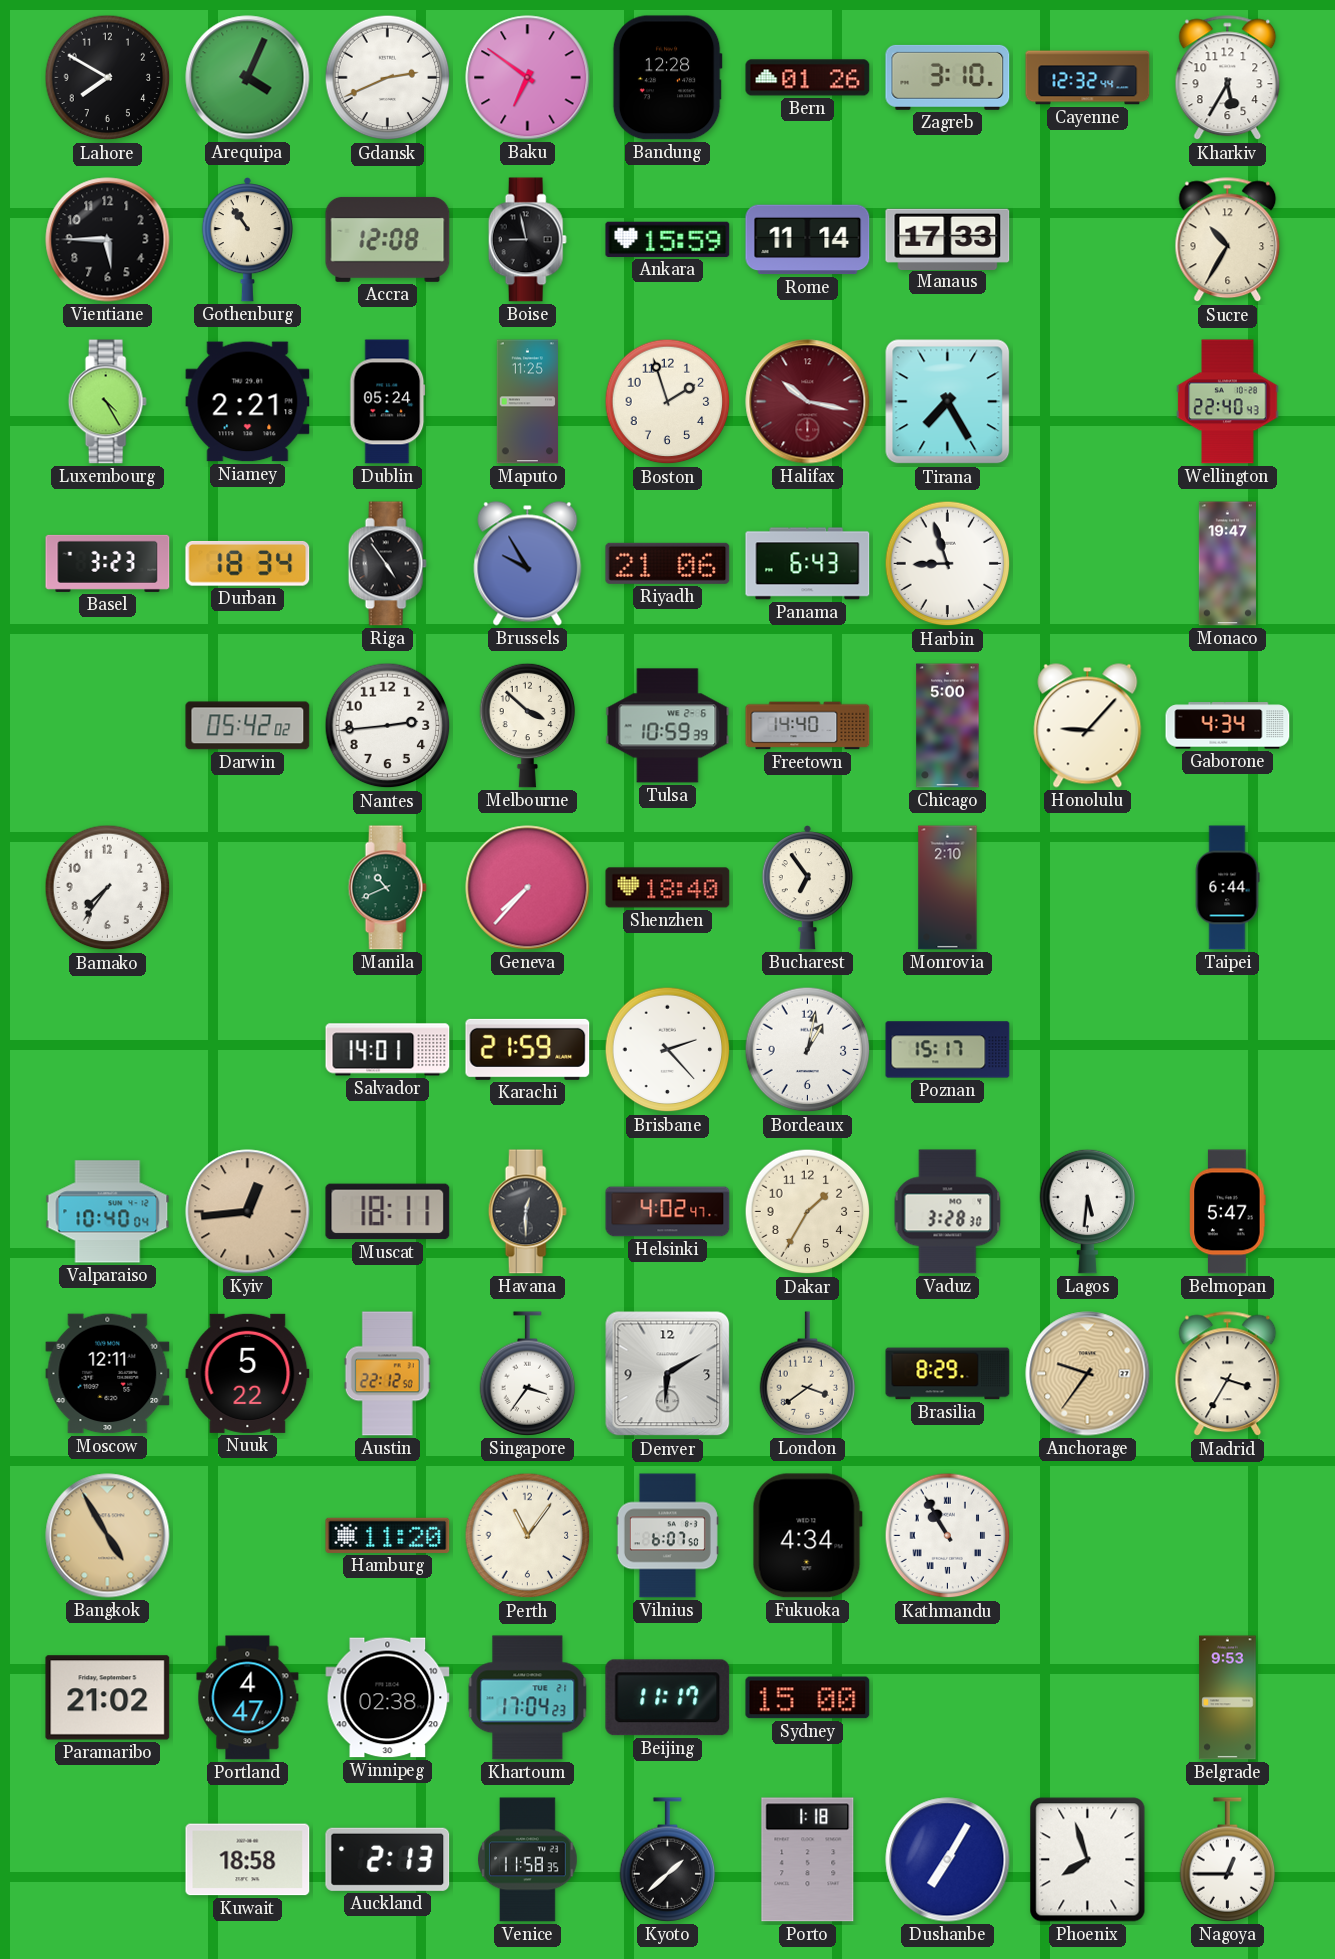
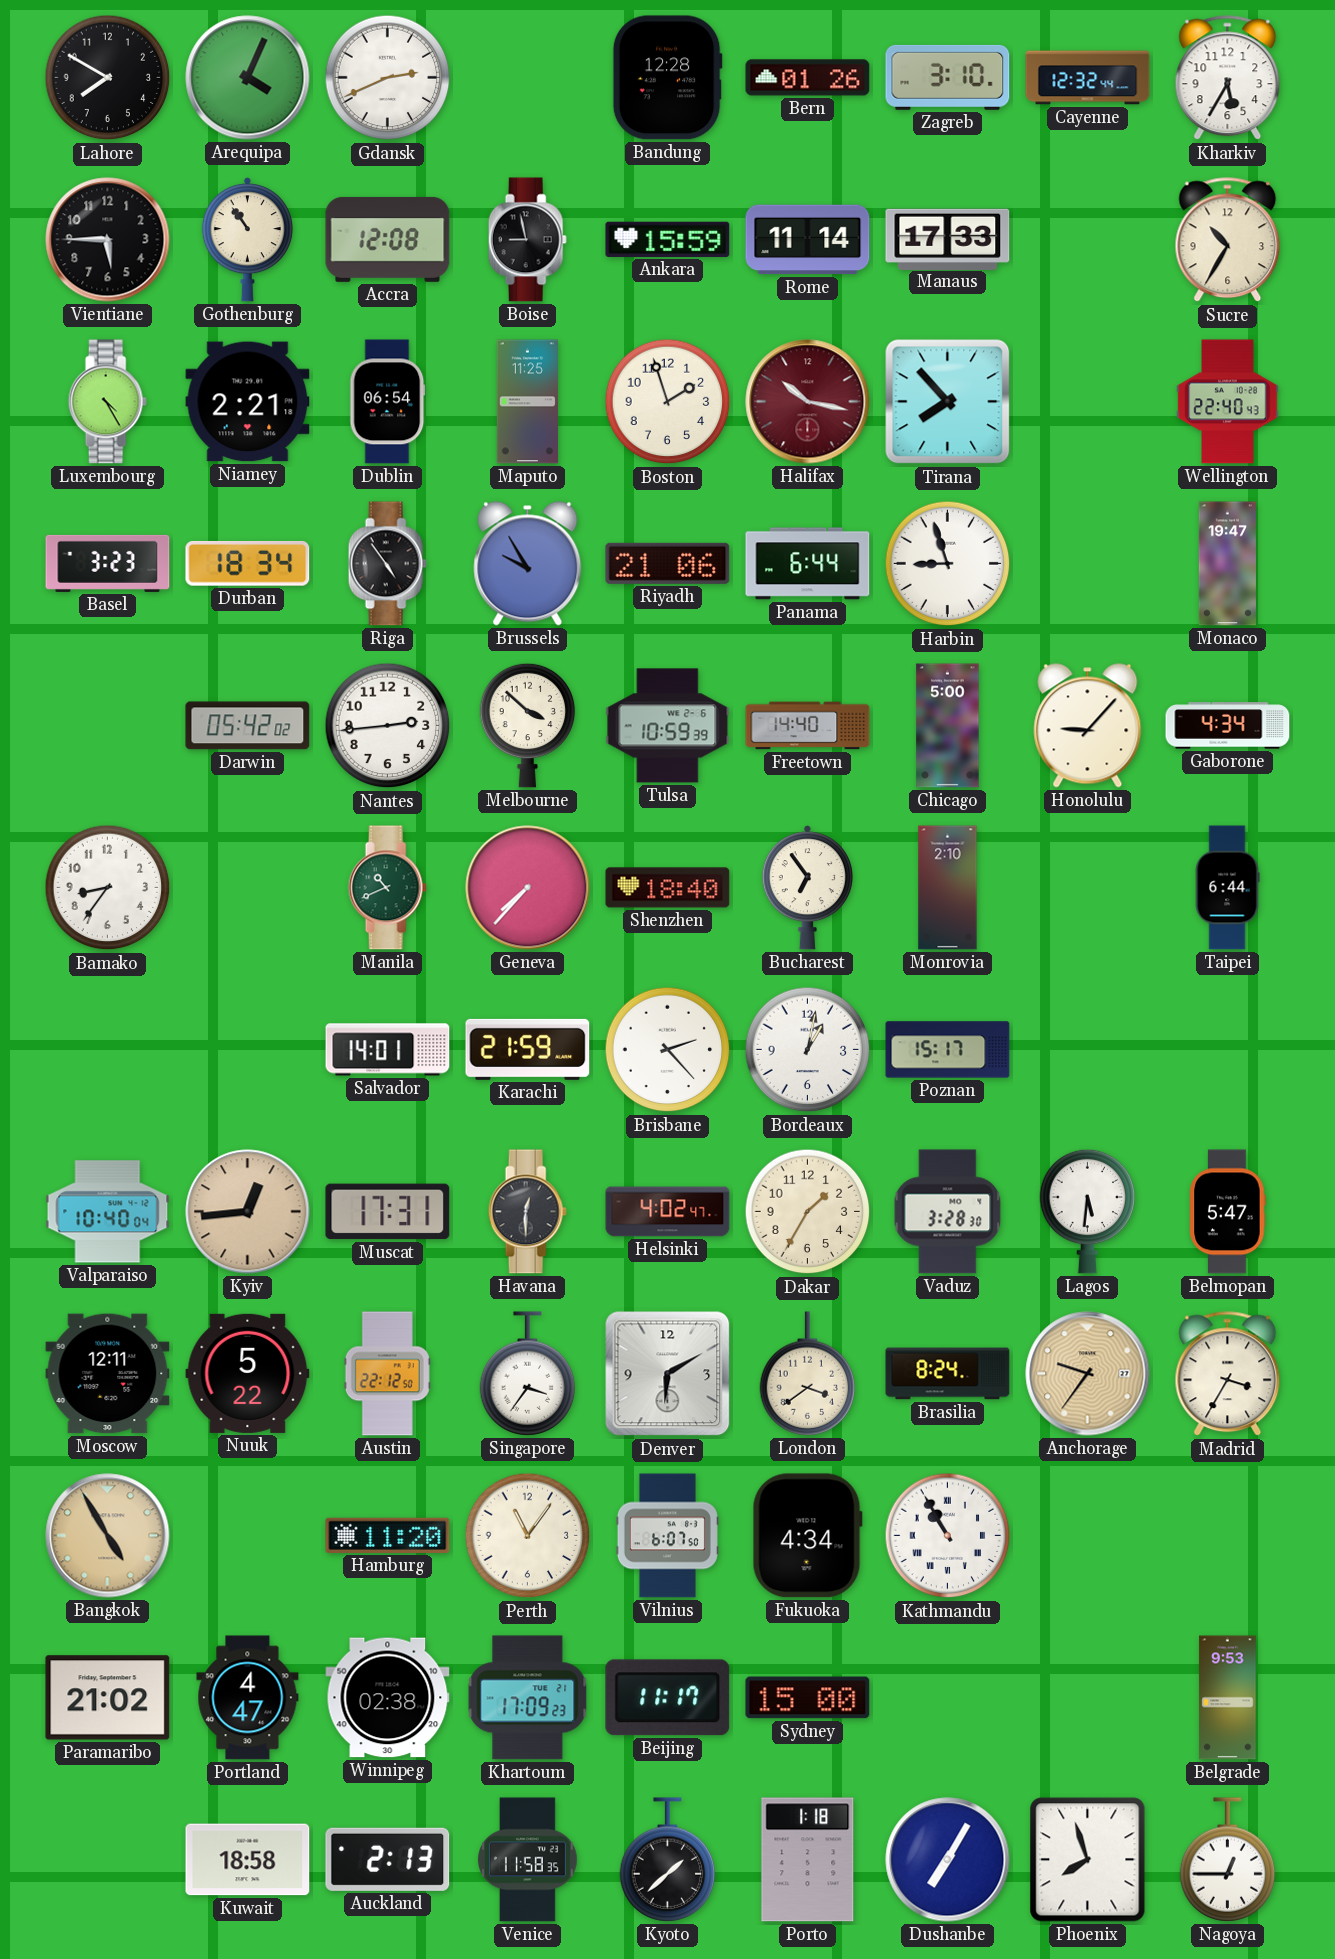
Baku: 6:51 -> none
Dublin: 05:24 -> 06:54
Tirana: 7:25 -> 7:53
Panama: 6:43 -> 6:44
Bamako: 7:36 -> 8:36
Muscat: 18:11 -> 17:31
Brasilia: 8:29 -> 8:24
Khartoum: 17:04 -> 17:09
